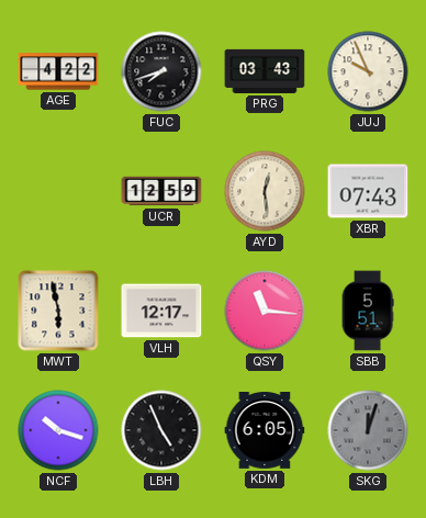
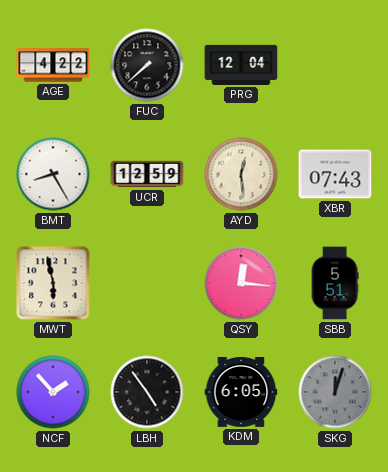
FUC: 7:42 -> 7:38
PRG: 03:43 -> 12:04
JUJ: 9:56 -> none
BMT: none -> 8:25
VLH: 12:17 -> none
QSY: 11:16 -> 12:16
NCF: 10:18 -> 1:53
LBH: 4:56 -> 4:54
